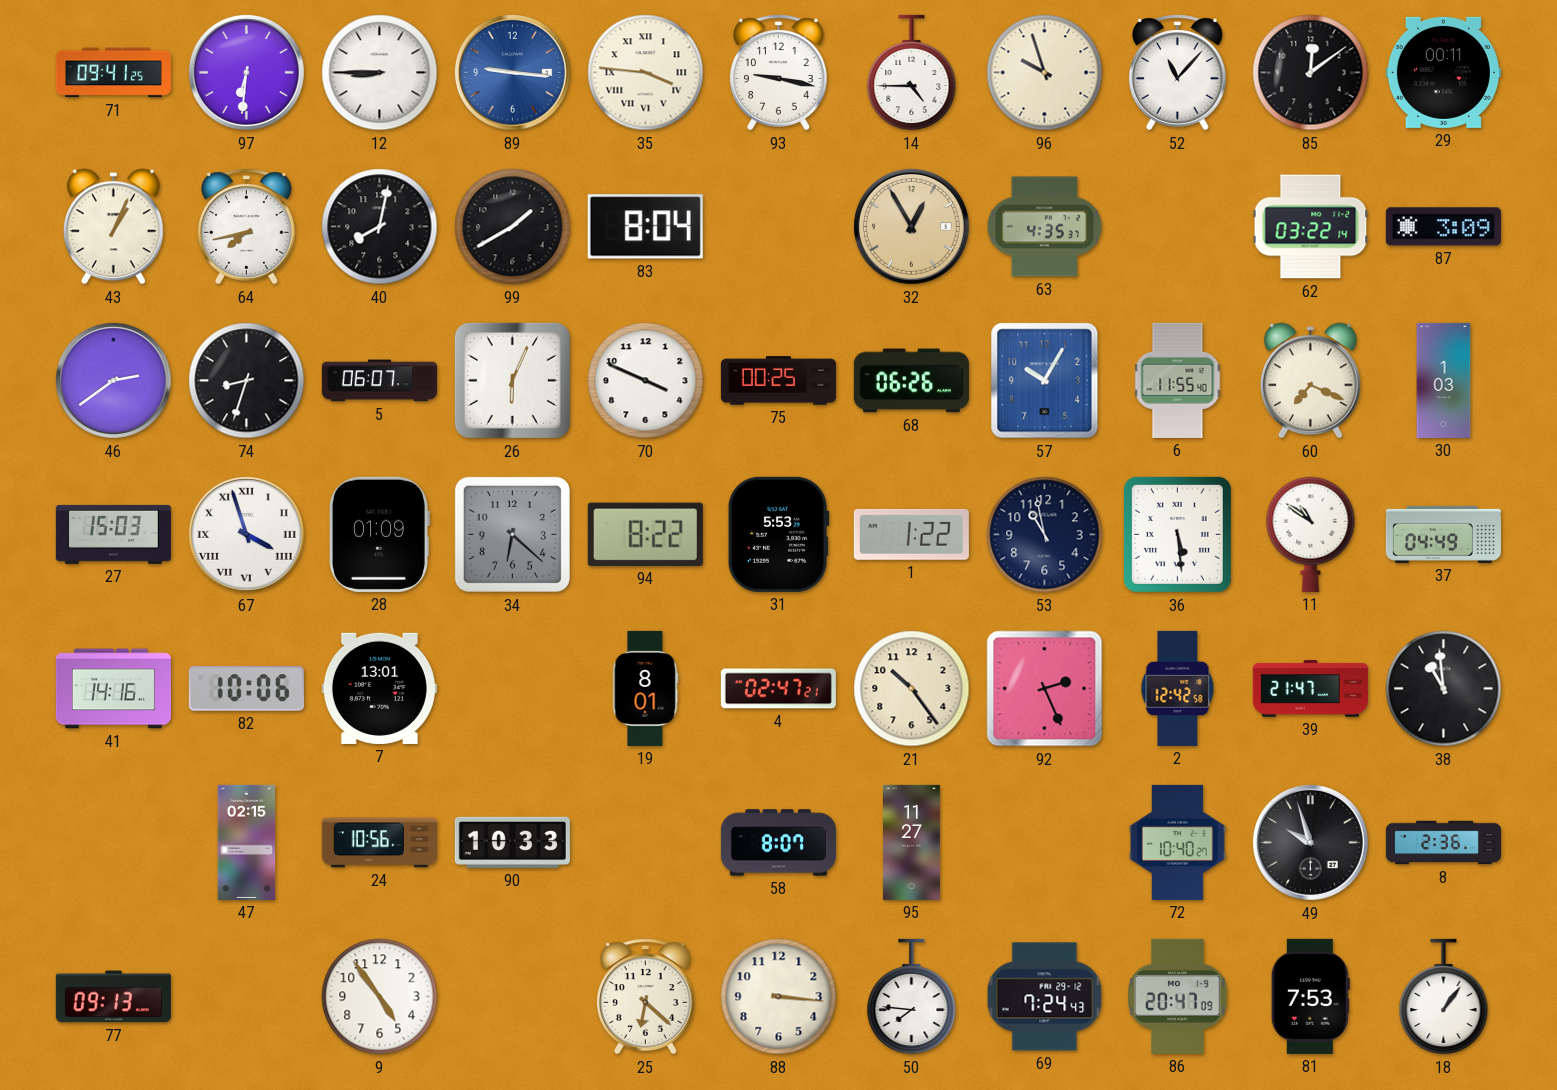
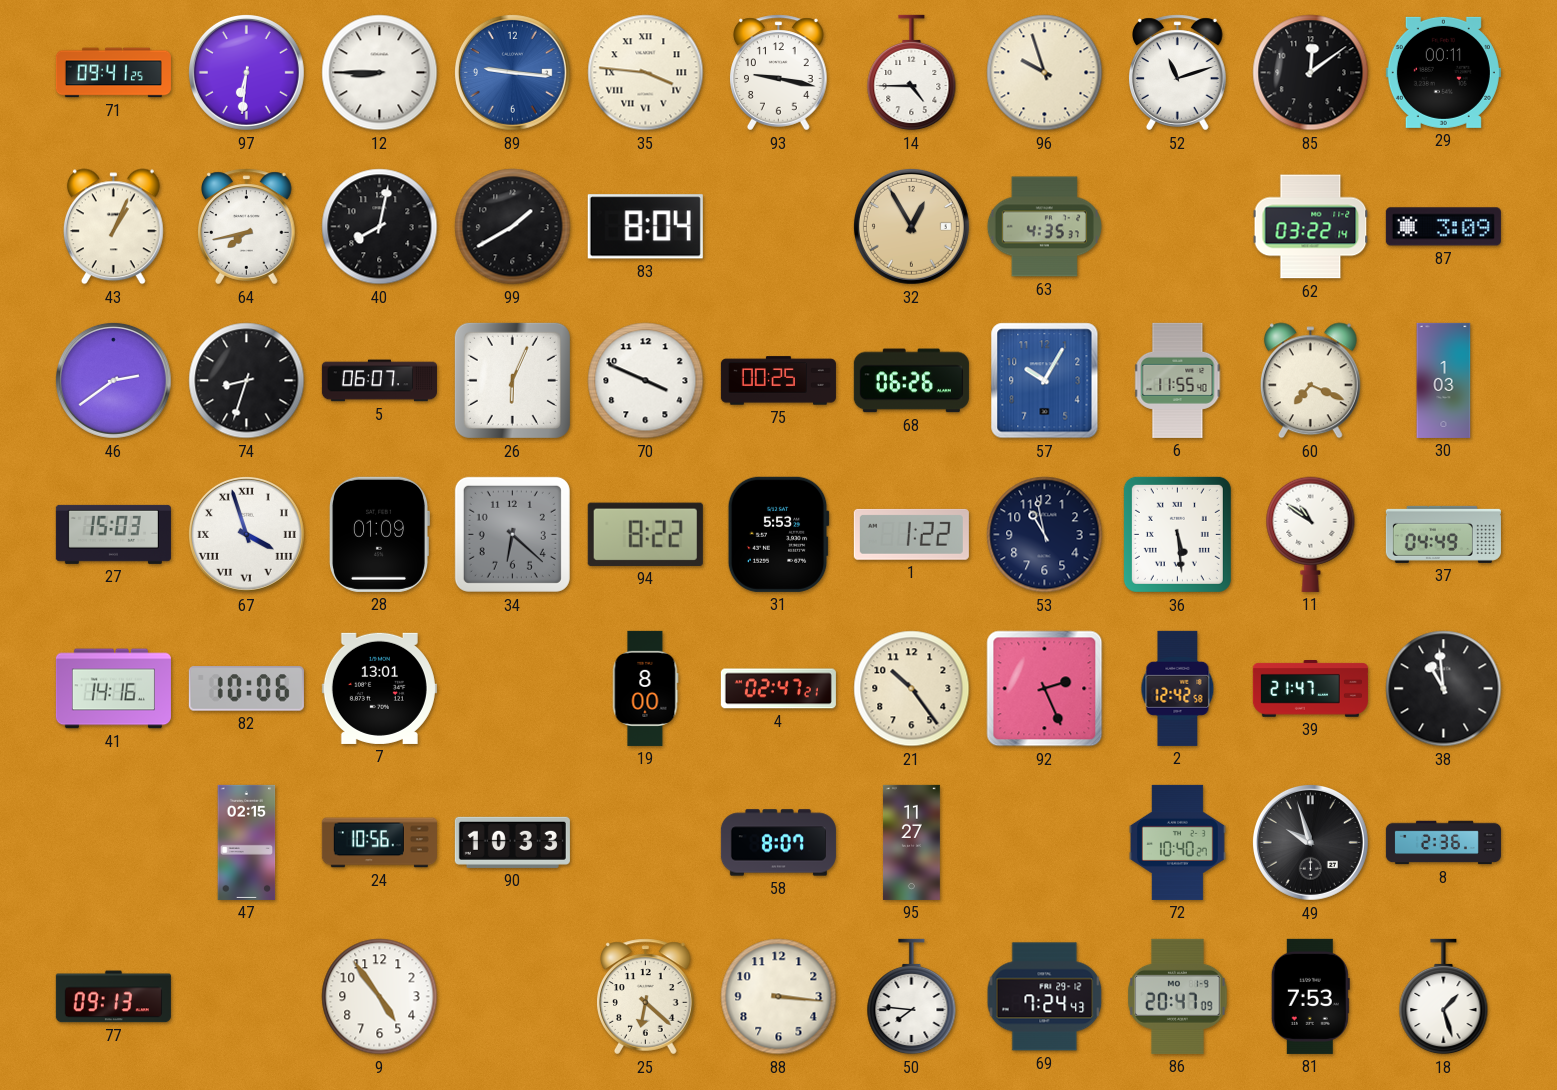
52: 11:07 -> 11:12
19: 8:01 -> 8:00
18: 1:06 -> 1:27
